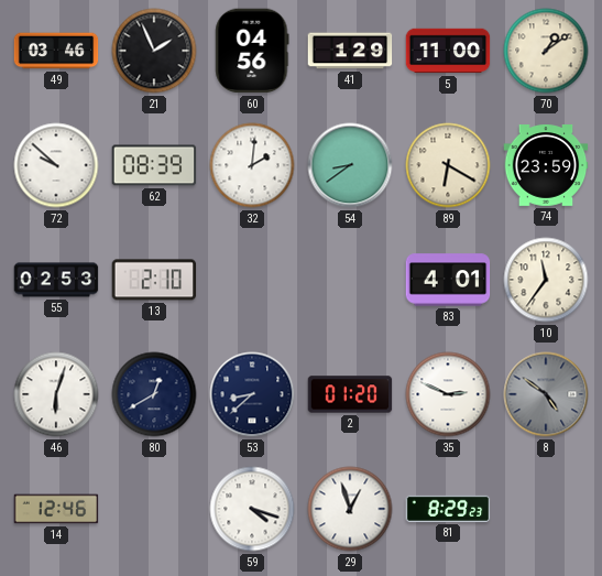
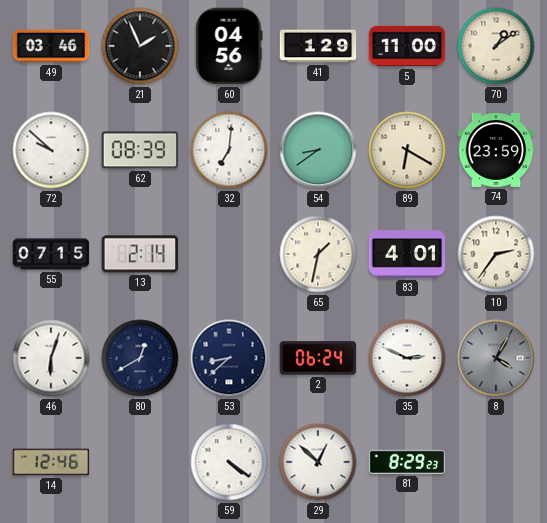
32: 2:01 -> 7:01
55: 02:53 -> 07:15
13: 2:10 -> 2:14
65: none -> 1:32
10: 11:36 -> 2:36
2: 01:20 -> 06:24
8: 4:51 -> 4:05
59: 4:18 -> 4:21
29: 12:57 -> 12:52
